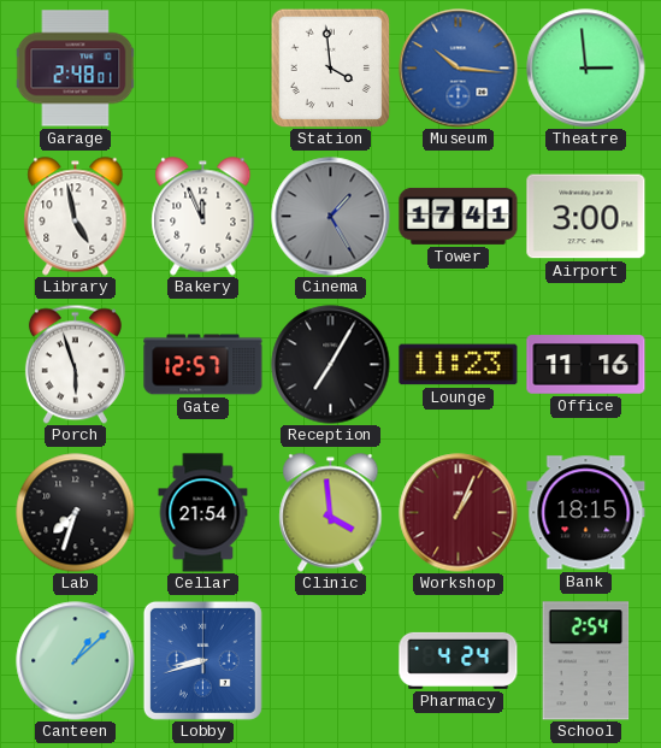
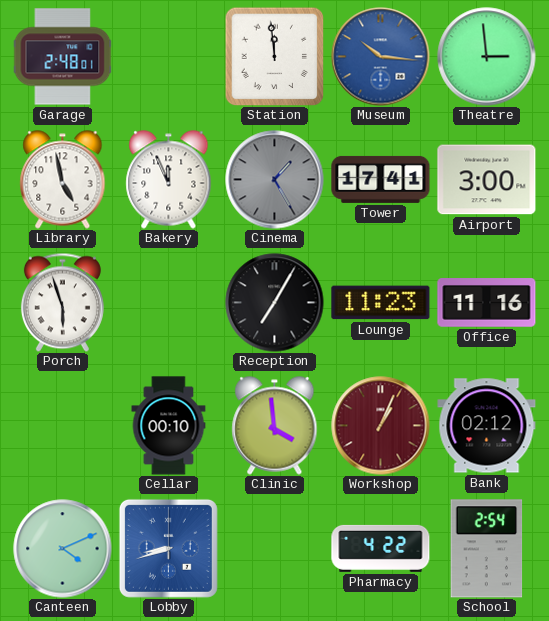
Station: 3:59 -> 11:59
Gate: 12:57 -> none
Lab: 7:33 -> none
Cellar: 21:54 -> 00:10
Bank: 18:15 -> 02:12
Canteen: 1:08 -> 4:11
Pharmacy: 4:24 -> 4:22
